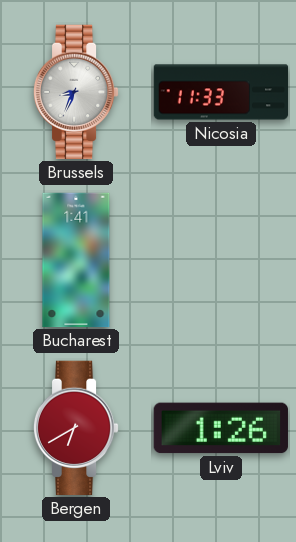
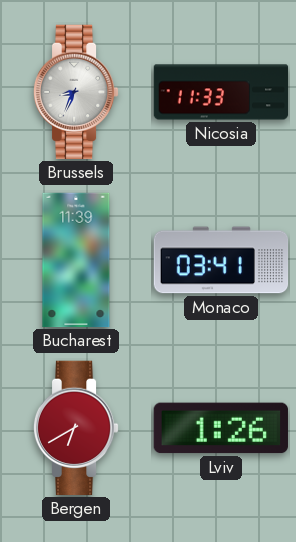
Bucharest: 1:41 -> 11:39
Monaco: none -> 03:41
